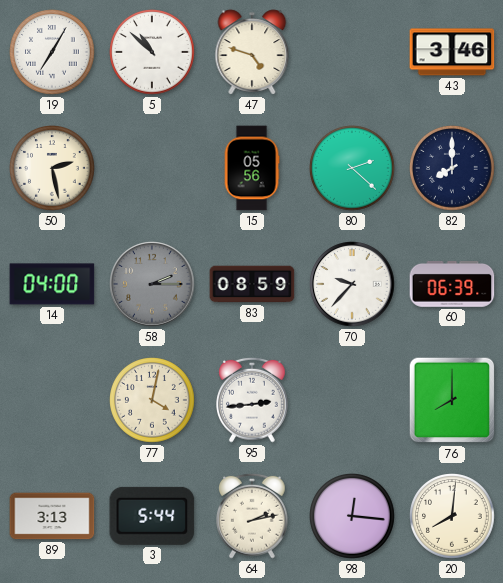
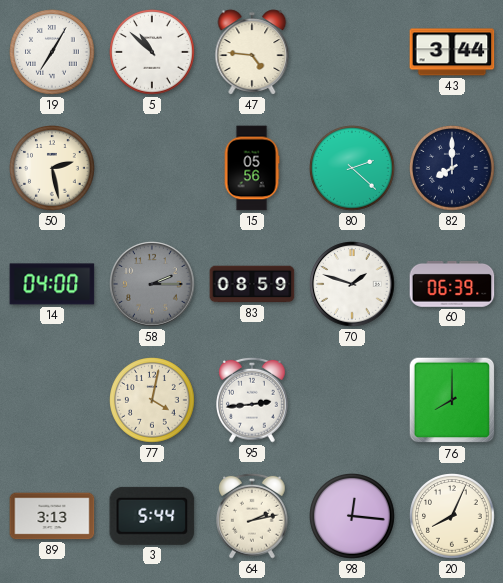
47: 4:48 -> 4:46
43: 3:46 -> 3:44
70: 9:37 -> 1:48
20: 8:01 -> 8:04
